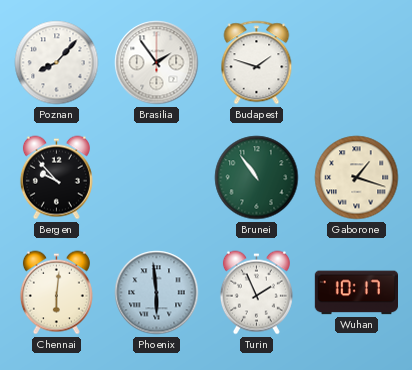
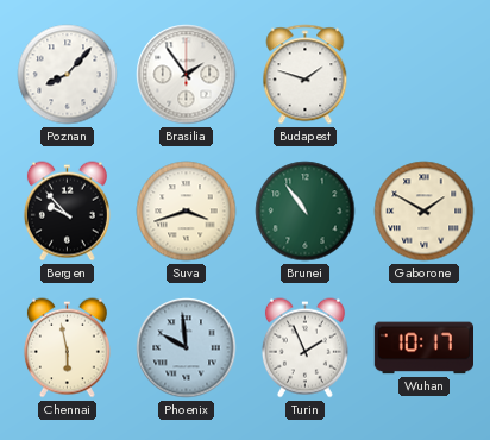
Suva: none -> 3:42
Gaborone: 1:18 -> 1:50
Chennai: 6:01 -> 5:58
Phoenix: 5:59 -> 9:59
